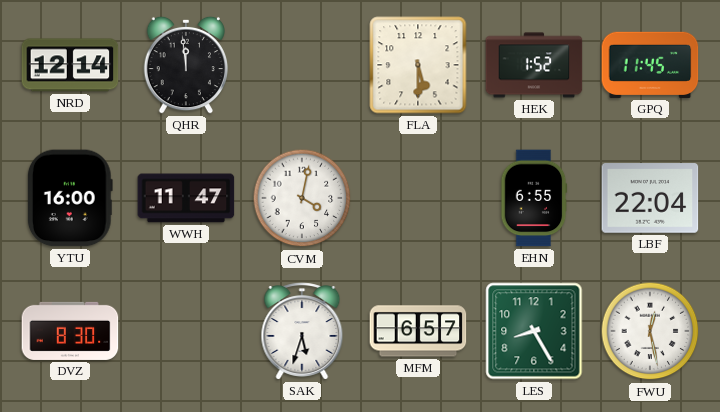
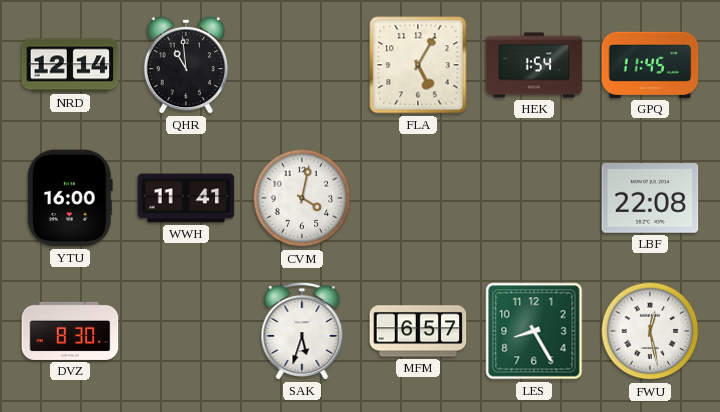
QHR: 11:59 -> 10:59
FLA: 5:30 -> 5:05
HEK: 1:52 -> 1:54
WWH: 11:47 -> 11:41
EHN: 6:55 -> none
LBF: 22:04 -> 22:08
